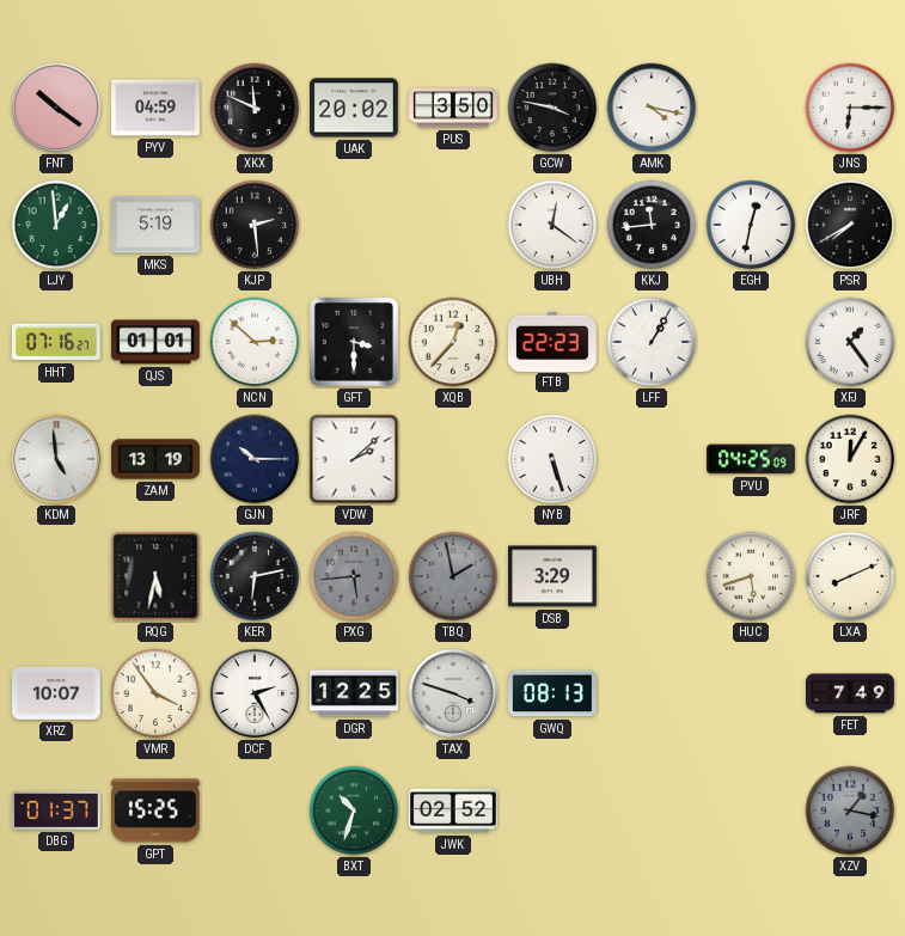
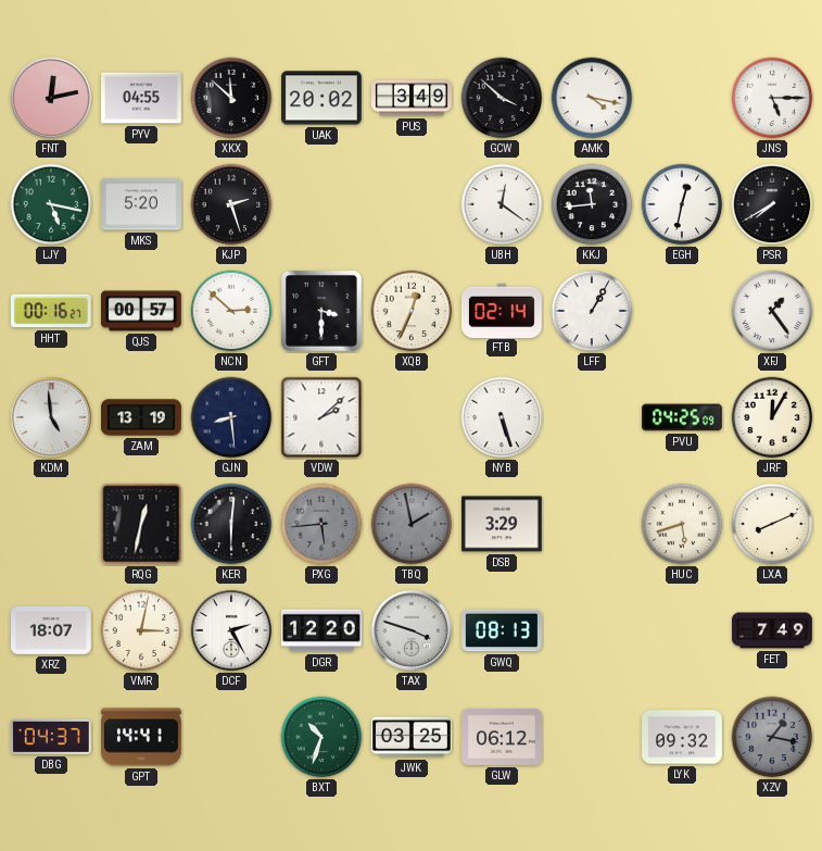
FNT: 10:21 -> 12:13
PYV: 04:59 -> 04:55
XKX: 11:49 -> 11:52
PUS: 3:50 -> 3:49
GCW: 3:47 -> 3:52
JNS: 6:15 -> 5:15
LJY: 12:59 -> 5:17
MKS: 5:19 -> 5:20
KJP: 2:29 -> 2:27
HHT: 07:16 -> 00:16
QJS: 01:01 -> 00:57
XQB: 12:37 -> 12:34
FTB: 22:23 -> 02:14
GJN: 10:15 -> 8:29
RQG: 5:32 -> 12:32
KER: 6:13 -> 6:01
XRZ: 10:07 -> 18:07
VMR: 3:54 -> 3:02
DGR: 12:25 -> 12:20
DBG: 01:37 -> 04:37
GPT: 15:25 -> 14:41
JWK: 02:52 -> 03:25
GLW: none -> 06:12
LYK: none -> 09:32
